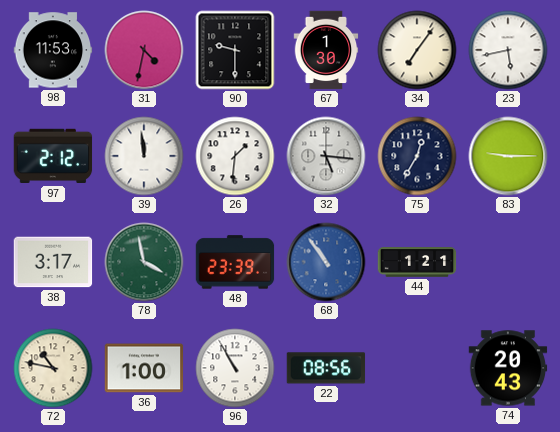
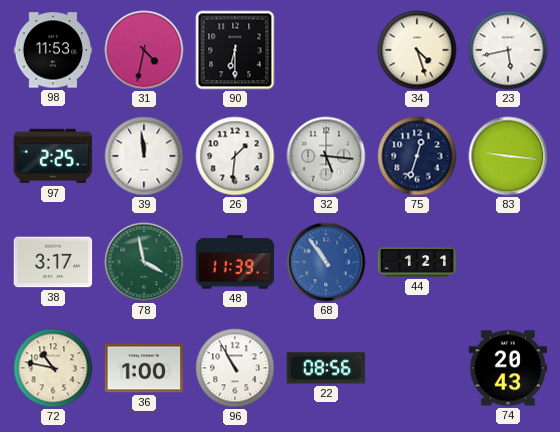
90: 9:30 -> 6:30
67: 1:30 -> none
34: 7:06 -> 4:27
97: 2:12 -> 2:25
75: 12:35 -> 12:33
83: 9:15 -> 9:16
48: 23:39 -> 11:39
